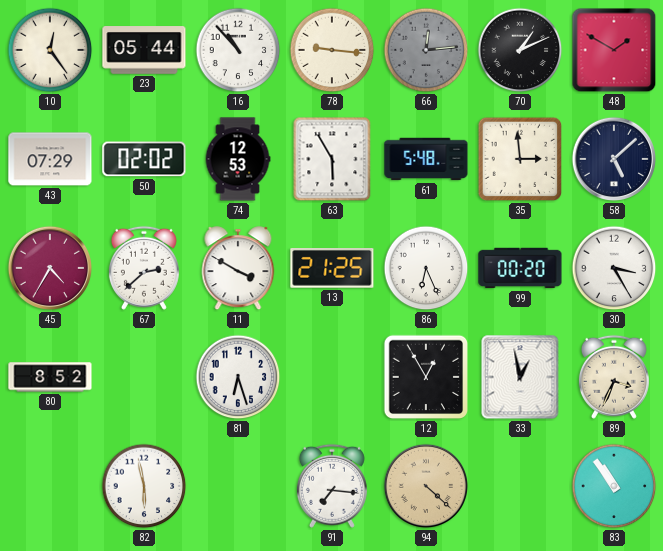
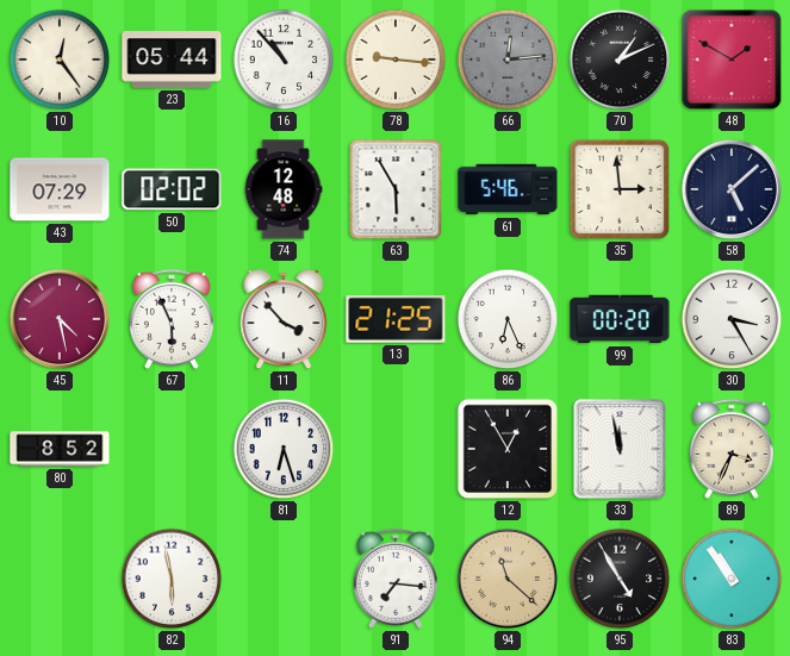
74: 12:53 -> 12:48
61: 5:48 -> 5:46
45: 4:35 -> 4:28
67: 2:38 -> 5:56
11: 3:50 -> 3:53
33: 12:58 -> 11:58
94: 4:22 -> 11:22
95: none -> 4:55
